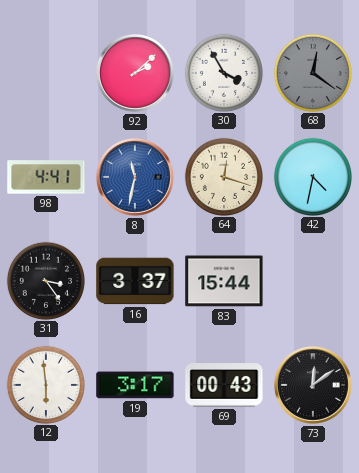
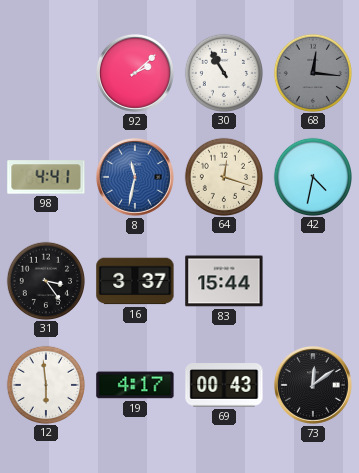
30: 3:55 -> 10:55
68: 12:21 -> 12:16
19: 3:17 -> 4:17
